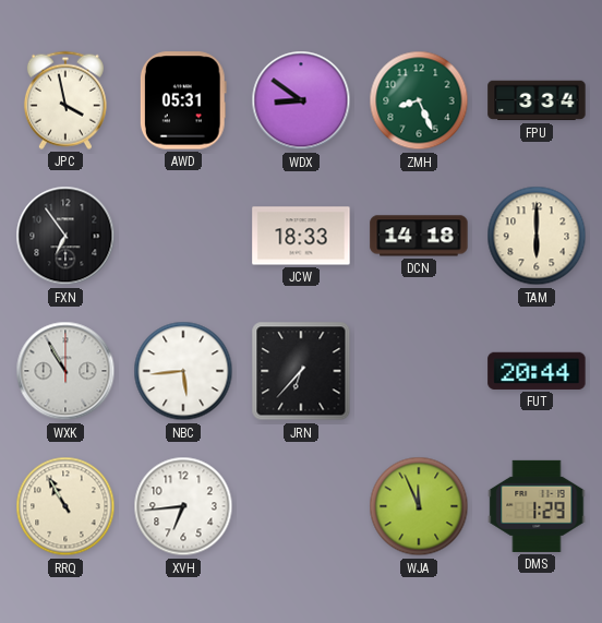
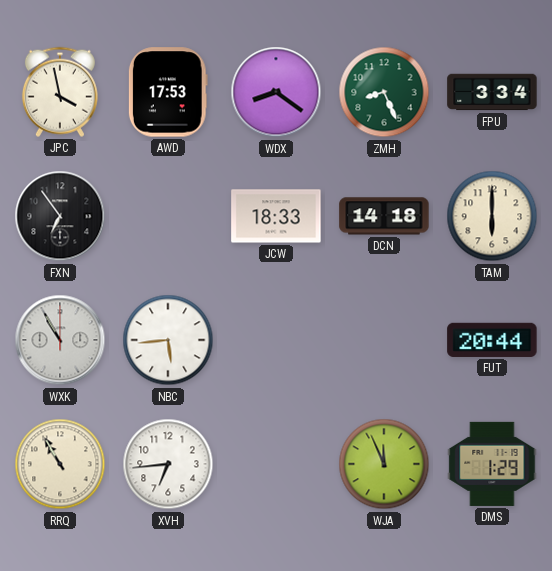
AWD: 05:31 -> 17:53
WDX: 8:51 -> 8:21
JRN: 6:37 -> none
